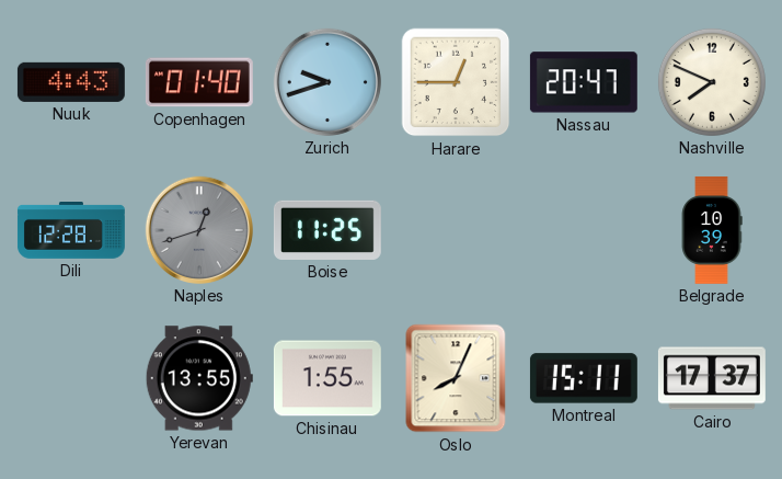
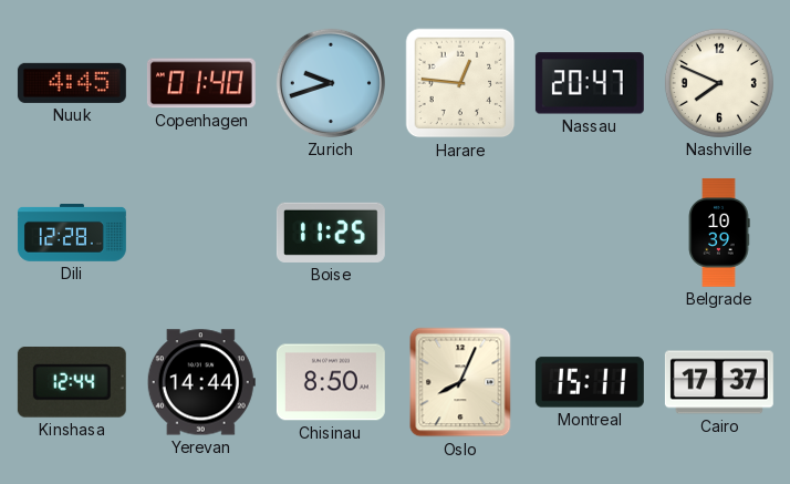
Nuuk: 4:43 -> 4:45
Harare: 12:45 -> 12:46
Naples: 12:42 -> none
Kinshasa: none -> 12:44
Yerevan: 13:55 -> 14:44
Chisinau: 1:55 -> 8:50
